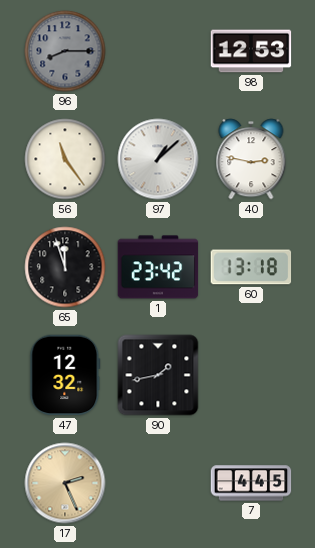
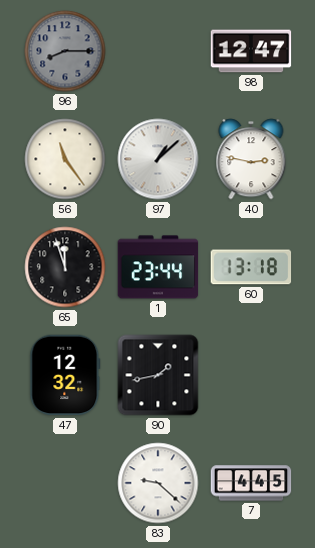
98: 12:53 -> 12:47
1: 23:42 -> 23:44
17: 2:26 -> none
83: none -> 9:22
